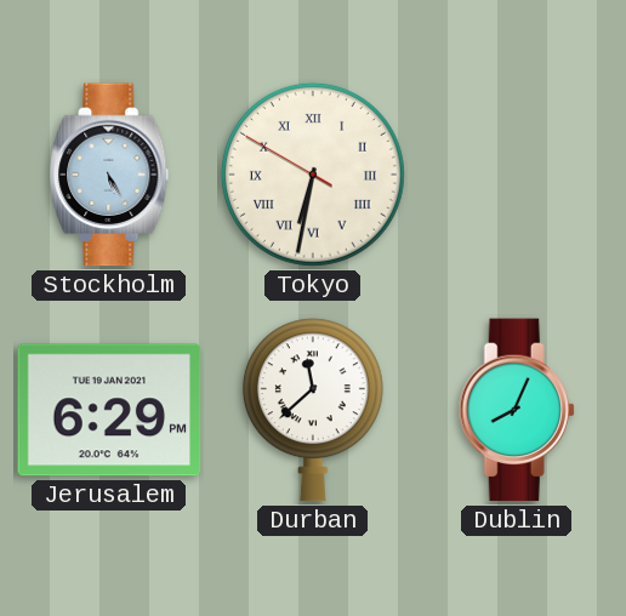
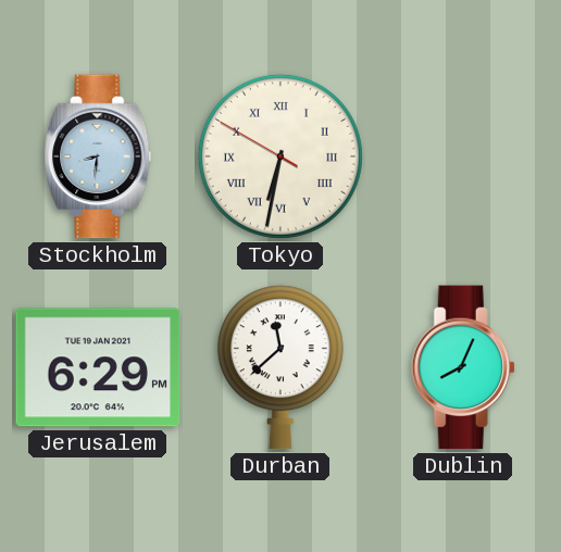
Stockholm: 5:25 -> 8:31
